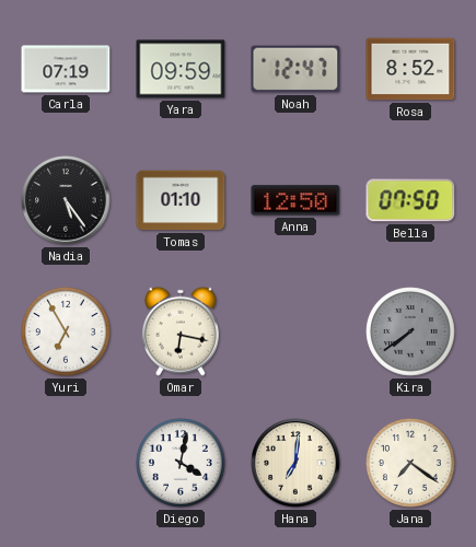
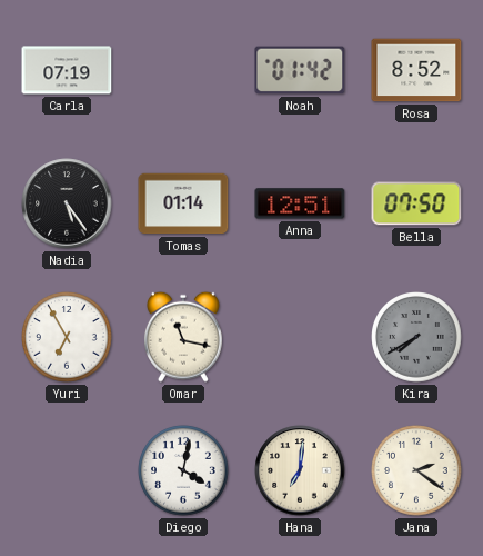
Yara: 09:59 -> none
Noah: 12:47 -> 01:42
Tomas: 01:10 -> 01:14
Anna: 12:50 -> 12:51
Omar: 6:17 -> 11:17
Kira: 7:39 -> 7:40
Jana: 7:21 -> 2:21
